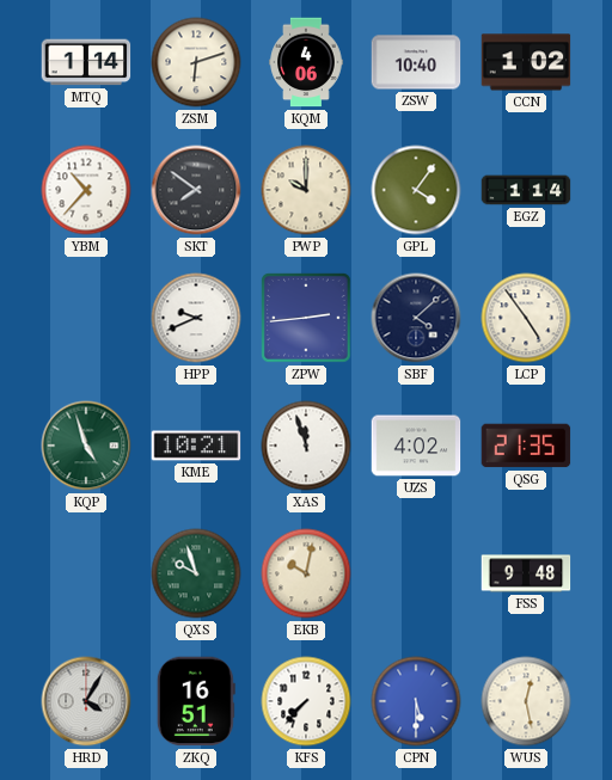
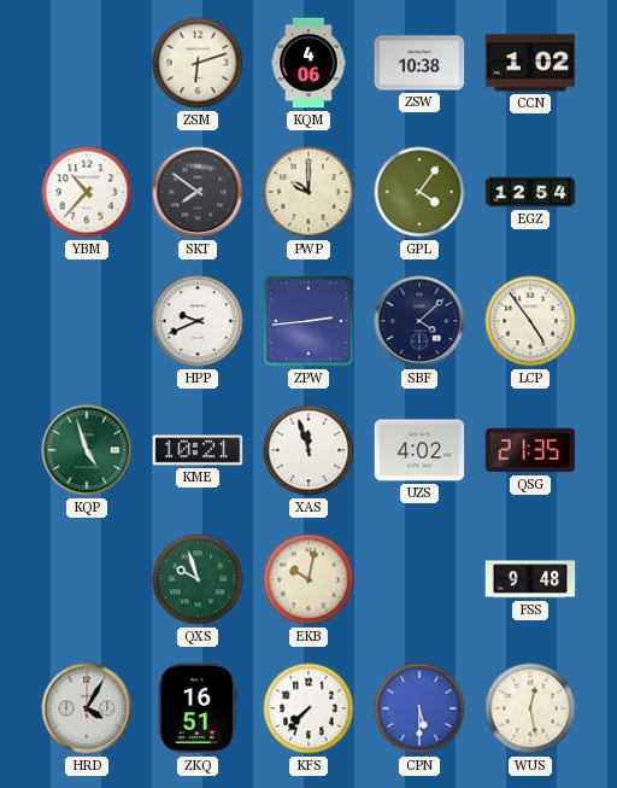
MTQ: 1:14 -> none
ZSW: 10:40 -> 10:38
EGZ: 1:14 -> 12:54
